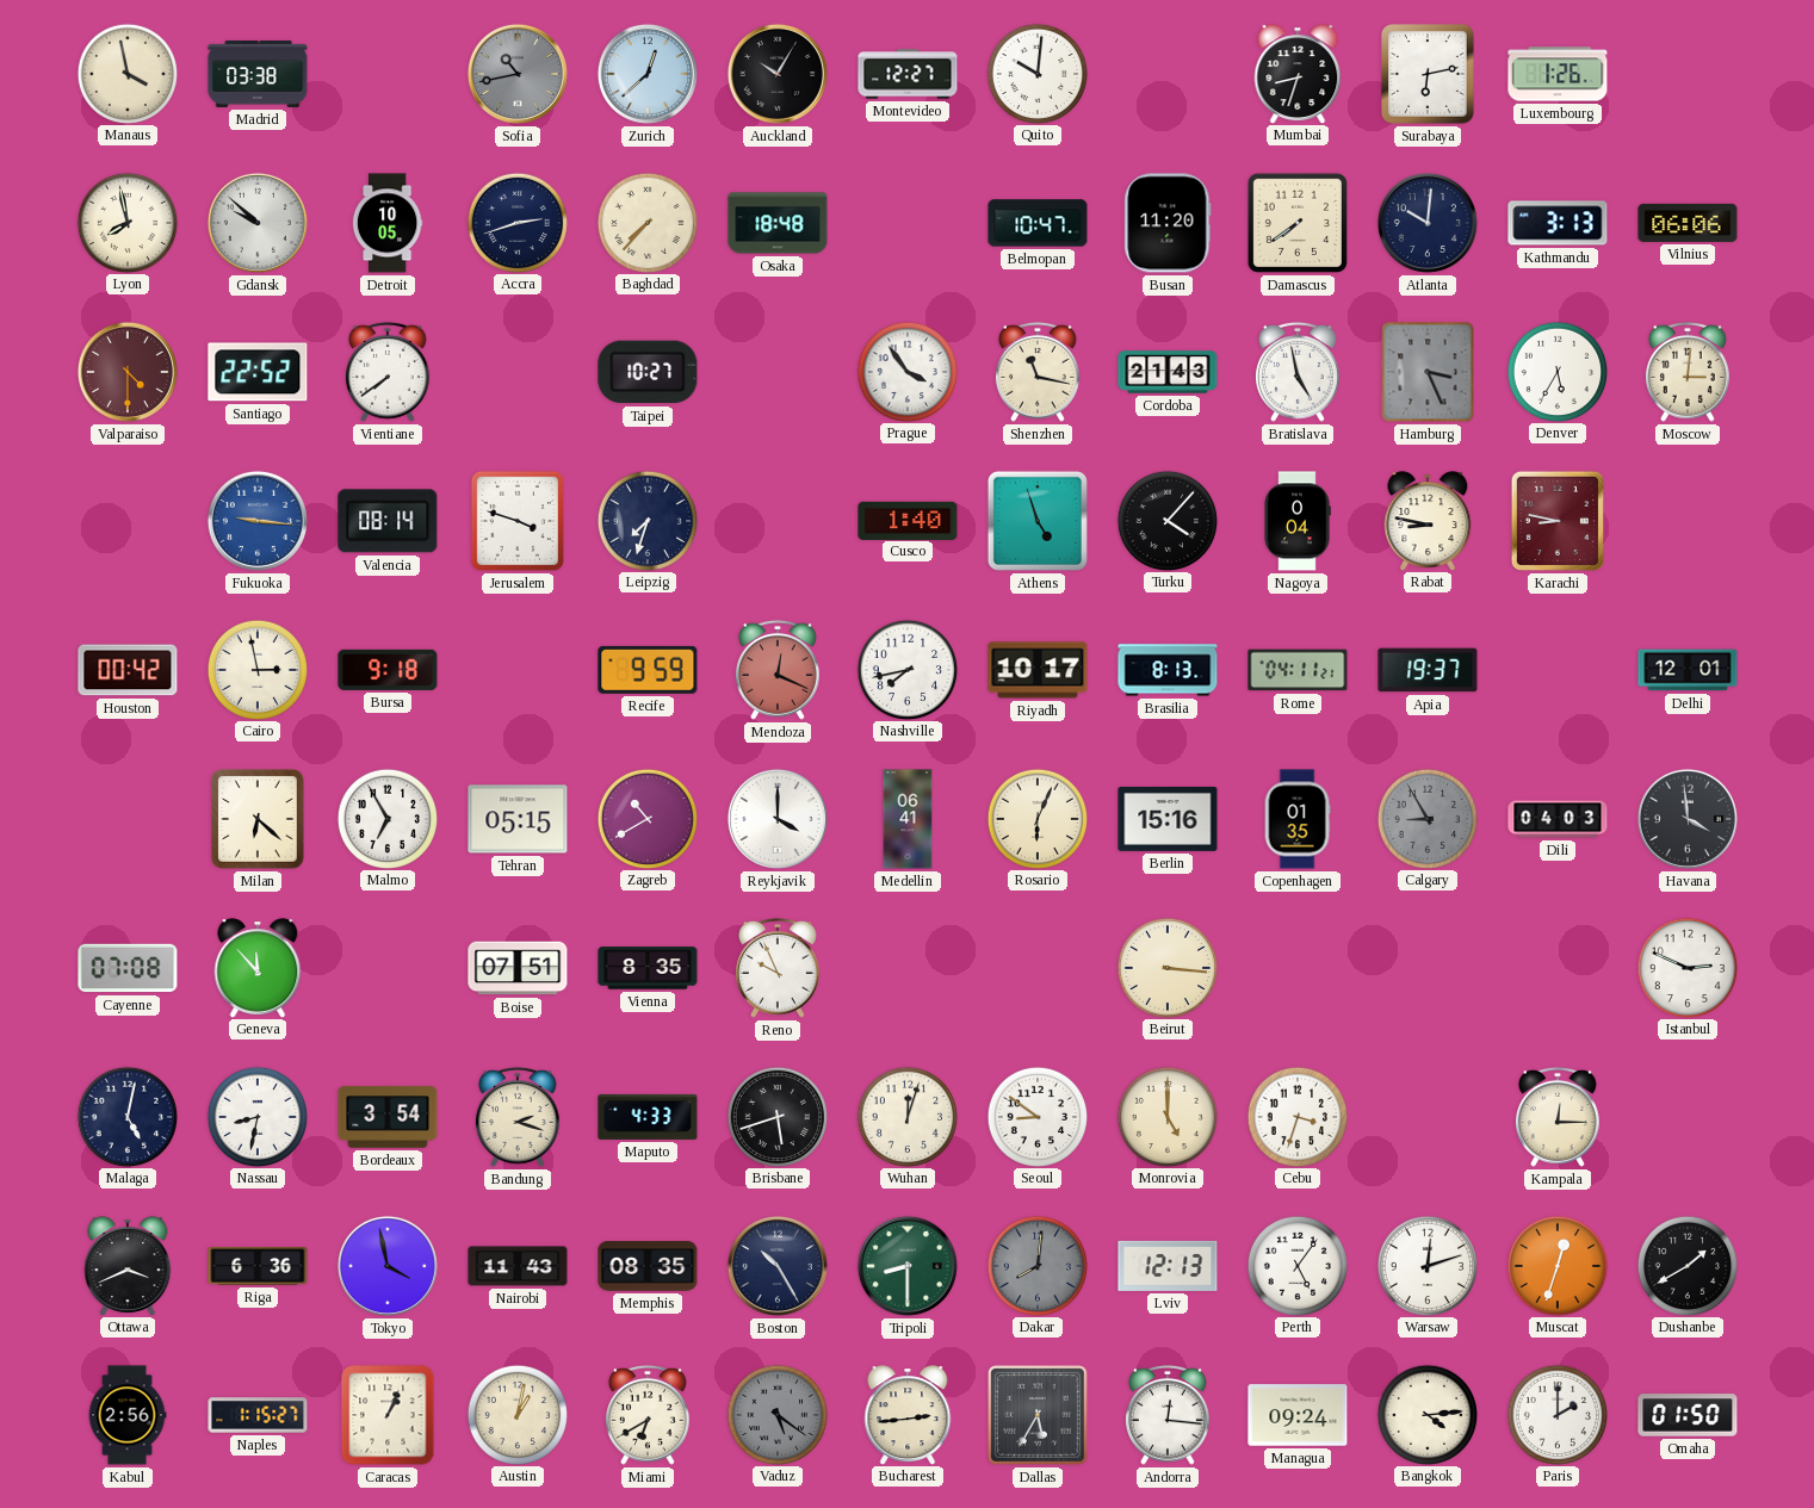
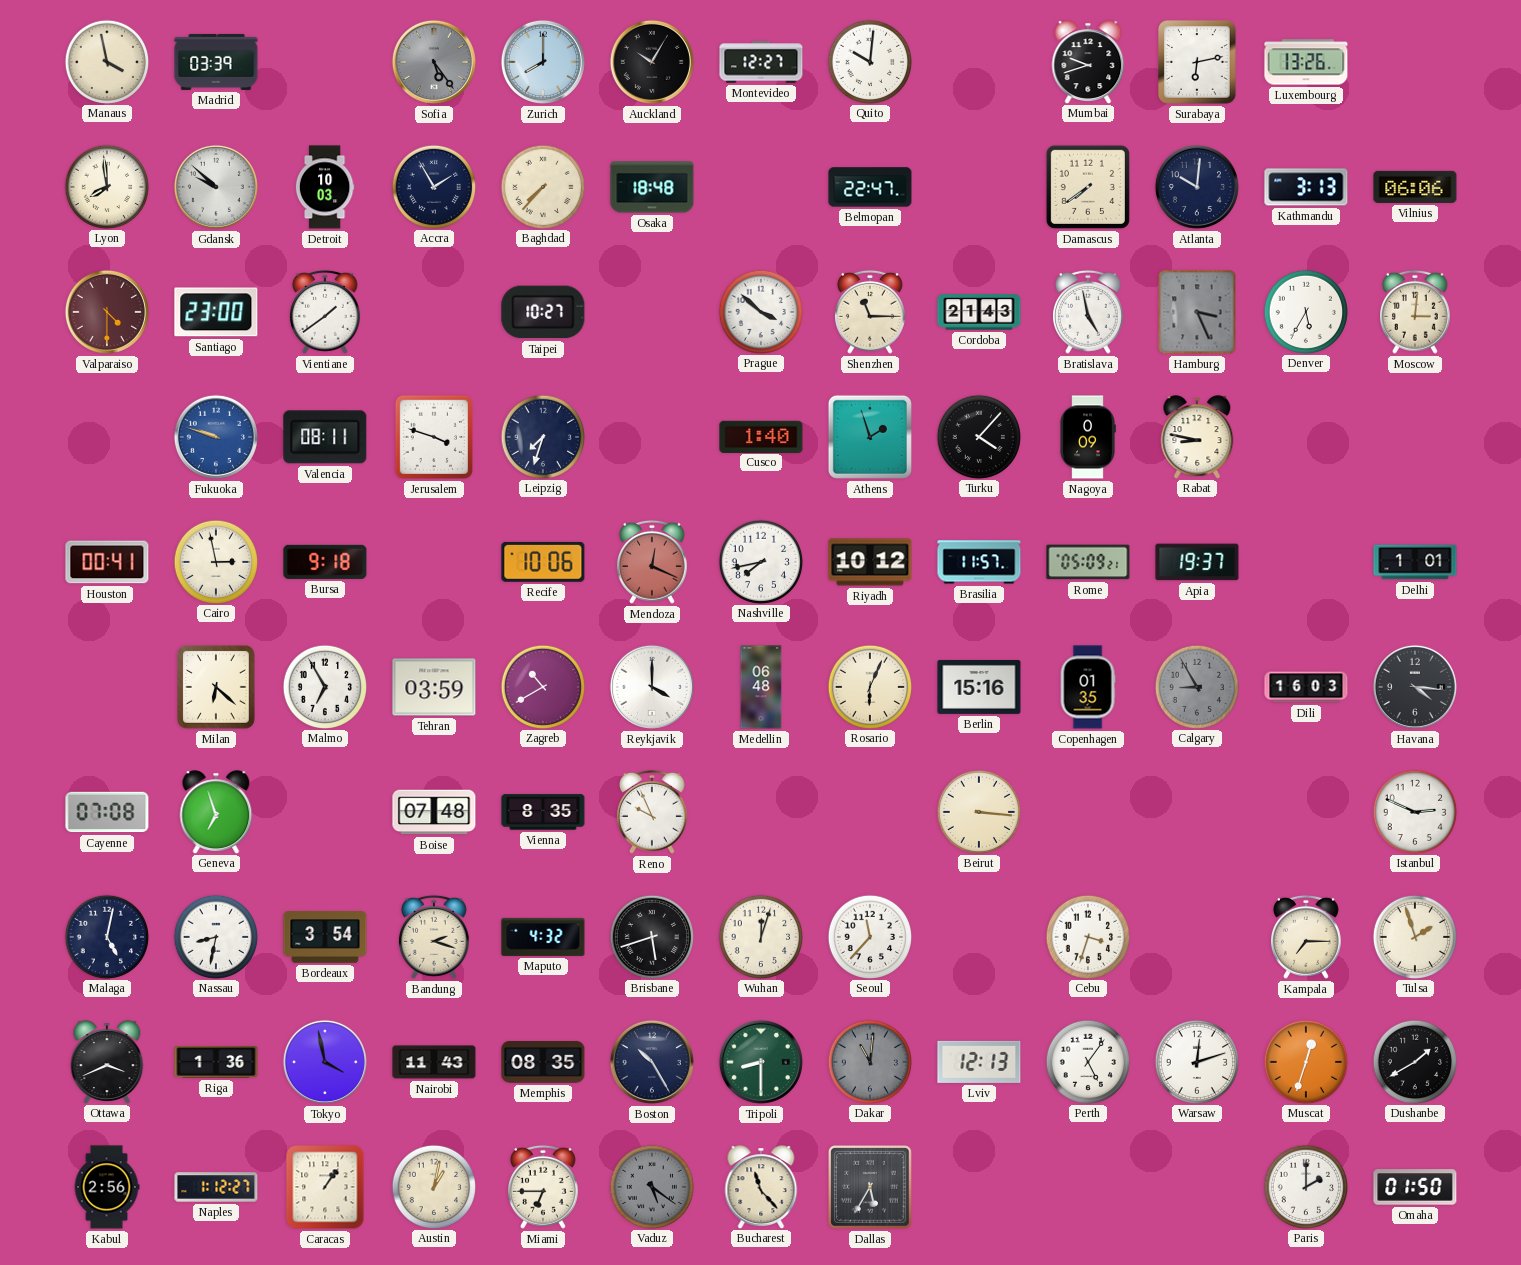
Madrid: 03:38 -> 03:39
Sofia: 10:43 -> 5:24
Zurich: 12:38 -> 8:00
Mumbai: 8:33 -> 9:42
Luxembourg: 1:26 -> 13:26
Lyon: 7:58 -> 7:59
Detroit: 10:05 -> 10:03
Accra: 2:42 -> 1:55
Belmopan: 10:47 -> 22:47
Busan: 11:20 -> none
Santiago: 22:52 -> 23:00
Vientiane: 7:39 -> 1:39
Prague: 3:54 -> 3:52
Shenzhen: 11:17 -> 11:15
Fukuoka: 9:16 -> 9:48
Valencia: 08:14 -> 08:11
Athens: 4:57 -> 1:57
Nagoya: 0:04 -> 0:09
Karachi: 8:47 -> none
Houston: 00:42 -> 00:41
Recife: 9:59 -> 10:06
Riyadh: 10:17 -> 10:12
Brasilia: 8:13 -> 11:57
Rome: 04:11 -> 05:09
Delhi: 12:01 -> 1:01
Tehran: 05:15 -> 03:59
Medellin: 06:41 -> 06:48
Dili: 04:03 -> 16:03
Havana: 3:59 -> 4:16
Geneva: 11:53 -> 6:57
Boise: 07:51 -> 07:48
Maputo: 4:33 -> 4:32
Seoul: 8:51 -> 11:37
Monrovia: 5:00 -> none
Kampala: 12:15 -> 7:15
Tulsa: none -> 1:57
Riga: 6:36 -> 1:36
Dakar: 8:01 -> 11:01
Naples: 1:15 -> 1:12
Caracas: 1:04 -> 1:06
Miami: 6:40 -> 6:45
Bucharest: 2:44 -> 11:23
Andorra: 12:16 -> none
Managua: 09:24 -> none
Bangkok: 4:14 -> none
